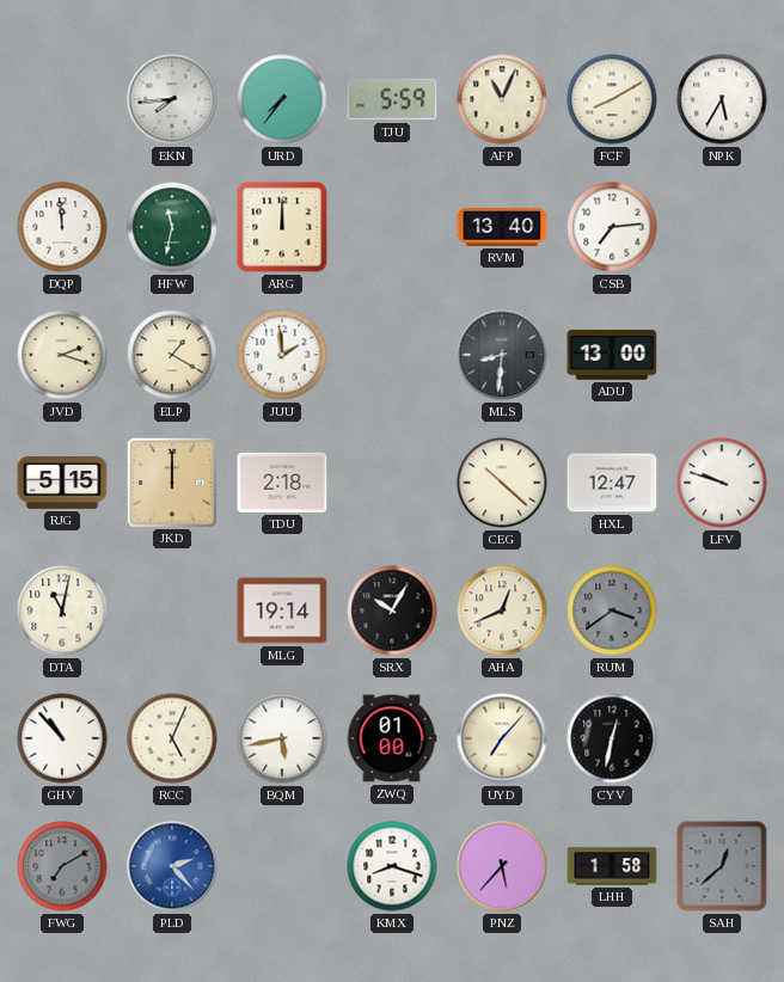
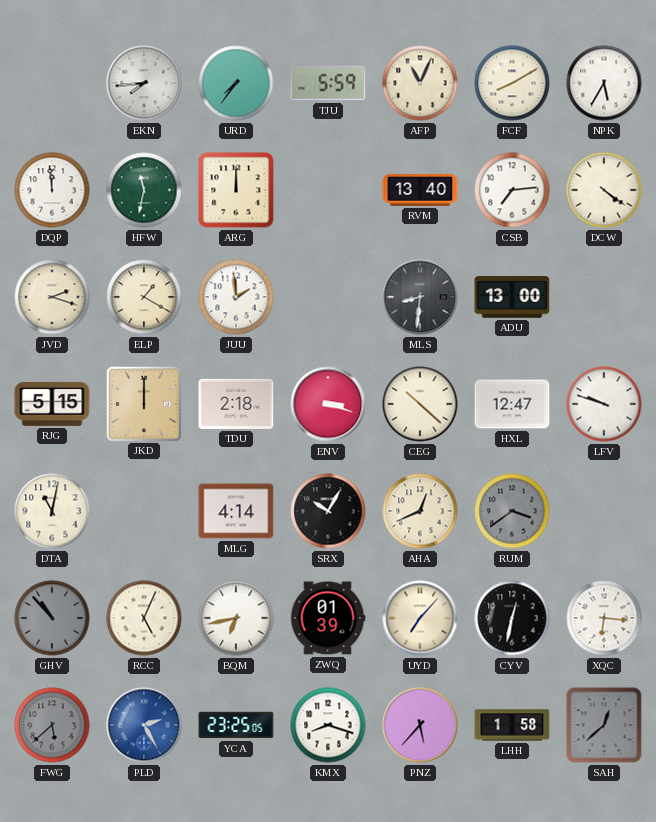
DCW: none -> 4:21
ENV: none -> 3:18
MLG: 19:14 -> 4:14
GHV dial: white -> grey
BQM: 5:43 -> 6:43
ZWQ: 01:00 -> 01:39
XQC: none -> 6:16
FWG: 7:10 -> 5:38
PLD: 2:23 -> 2:25
YCA: none -> 23:25
